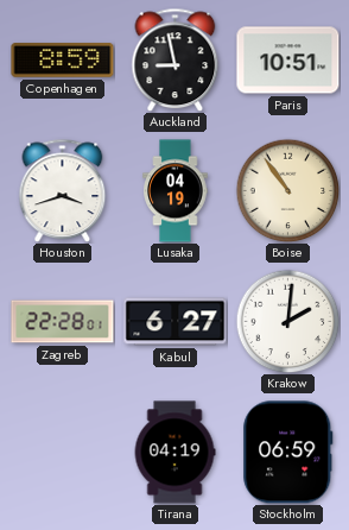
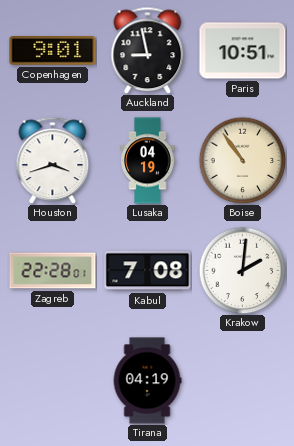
Copenhagen: 8:59 -> 9:01
Kabul: 6:27 -> 7:08
Stockholm: 06:59 -> none
